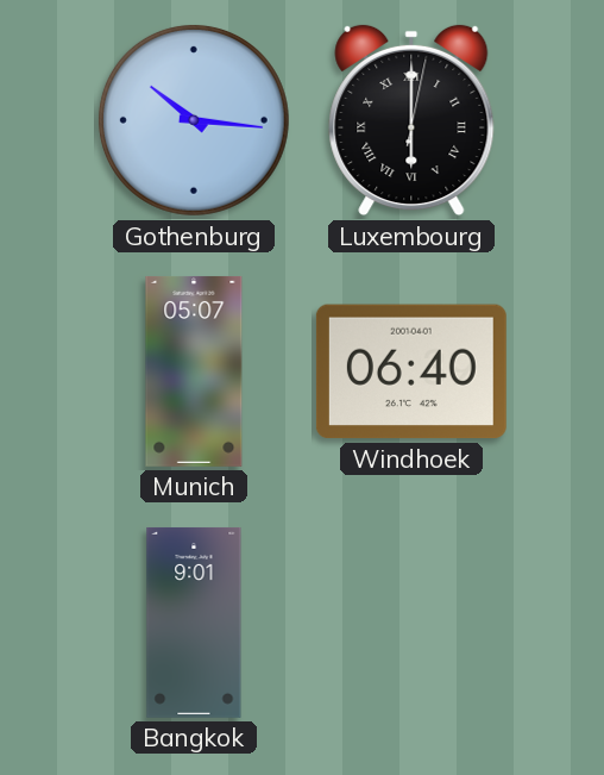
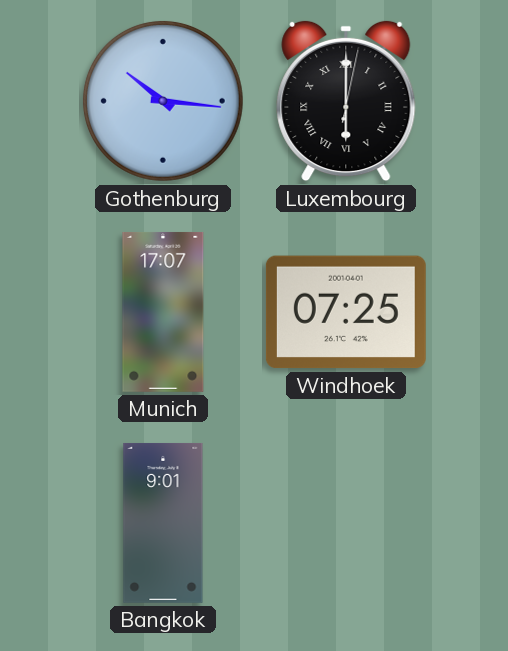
Munich: 05:07 -> 17:07
Windhoek: 06:40 -> 07:25
